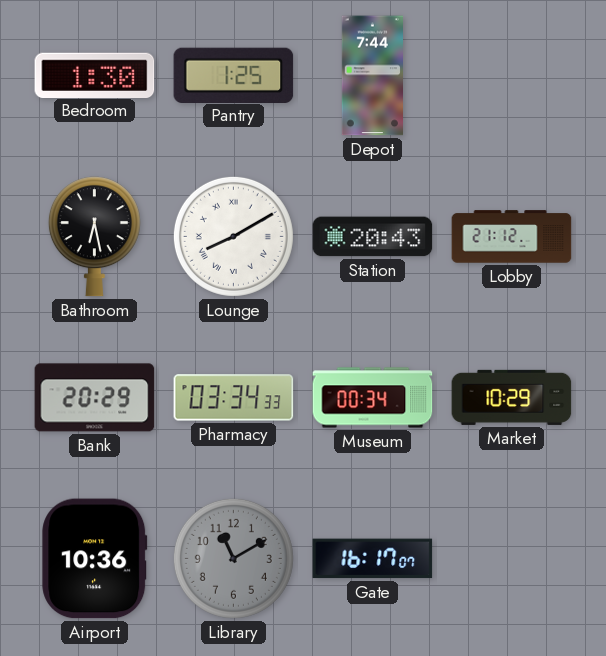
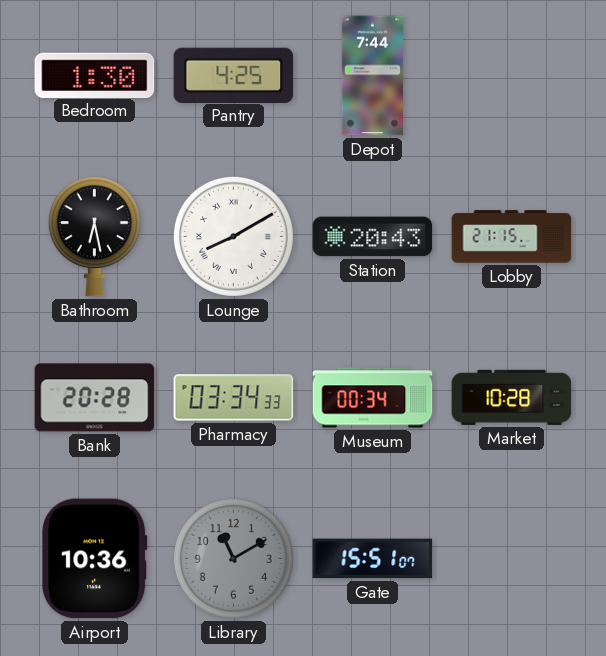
Pantry: 1:25 -> 4:25
Lobby: 21:12 -> 21:15
Bank: 20:29 -> 20:28
Market: 10:29 -> 10:28
Gate: 16:17 -> 15:51
